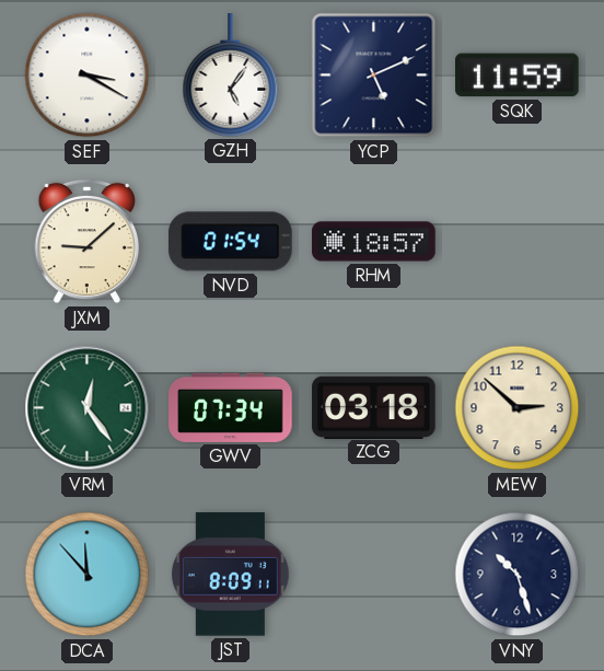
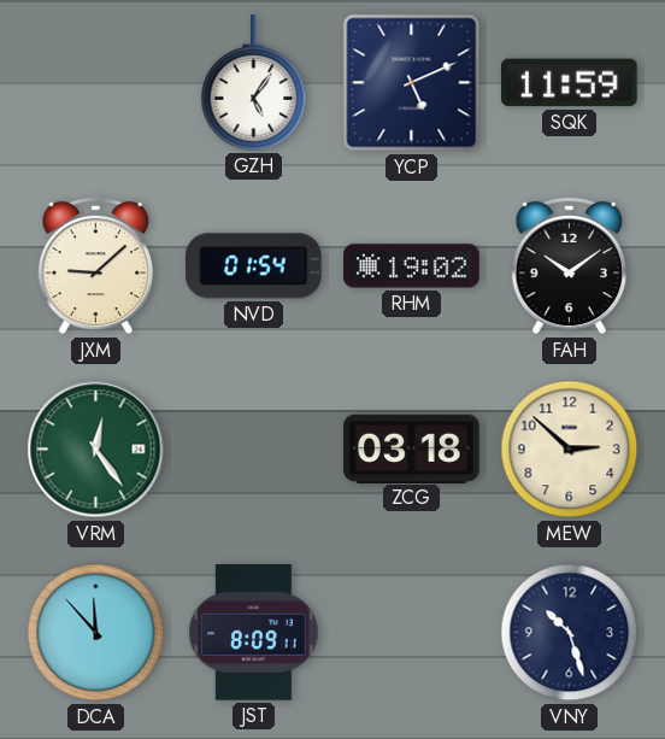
SEF: 3:20 -> none
RHM: 18:57 -> 19:02
FAH: none -> 10:09
GWV: 07:34 -> none
